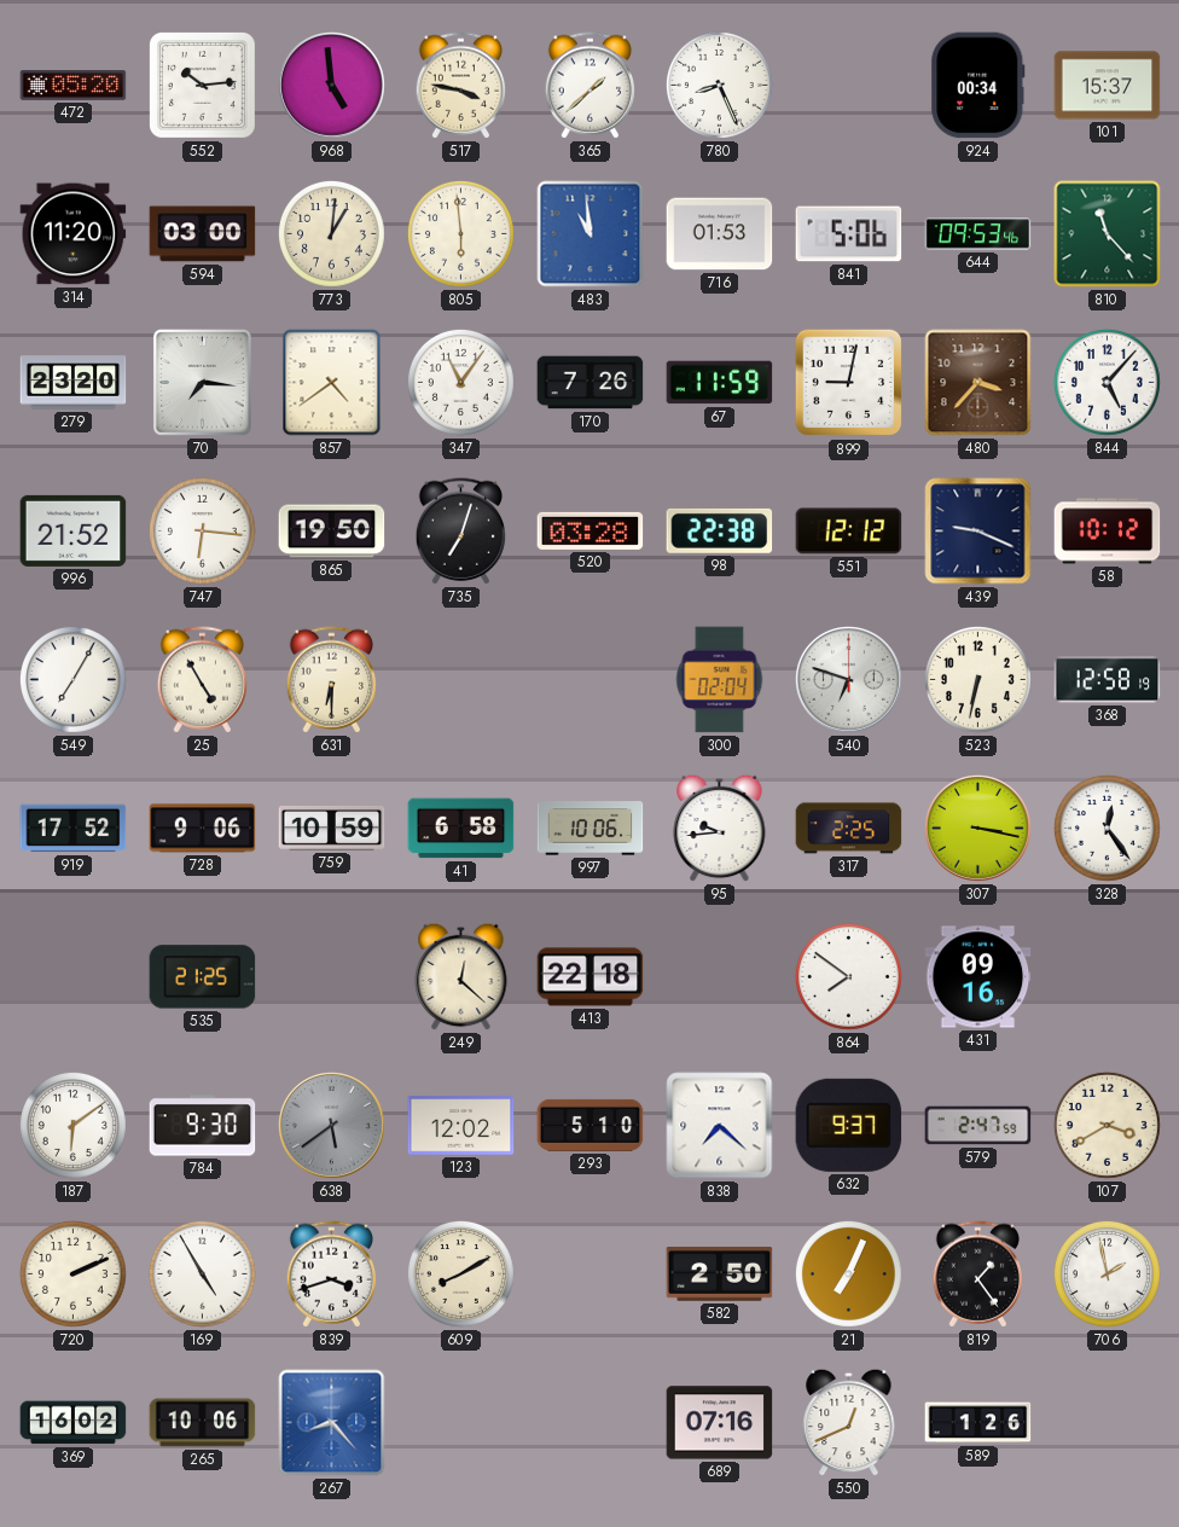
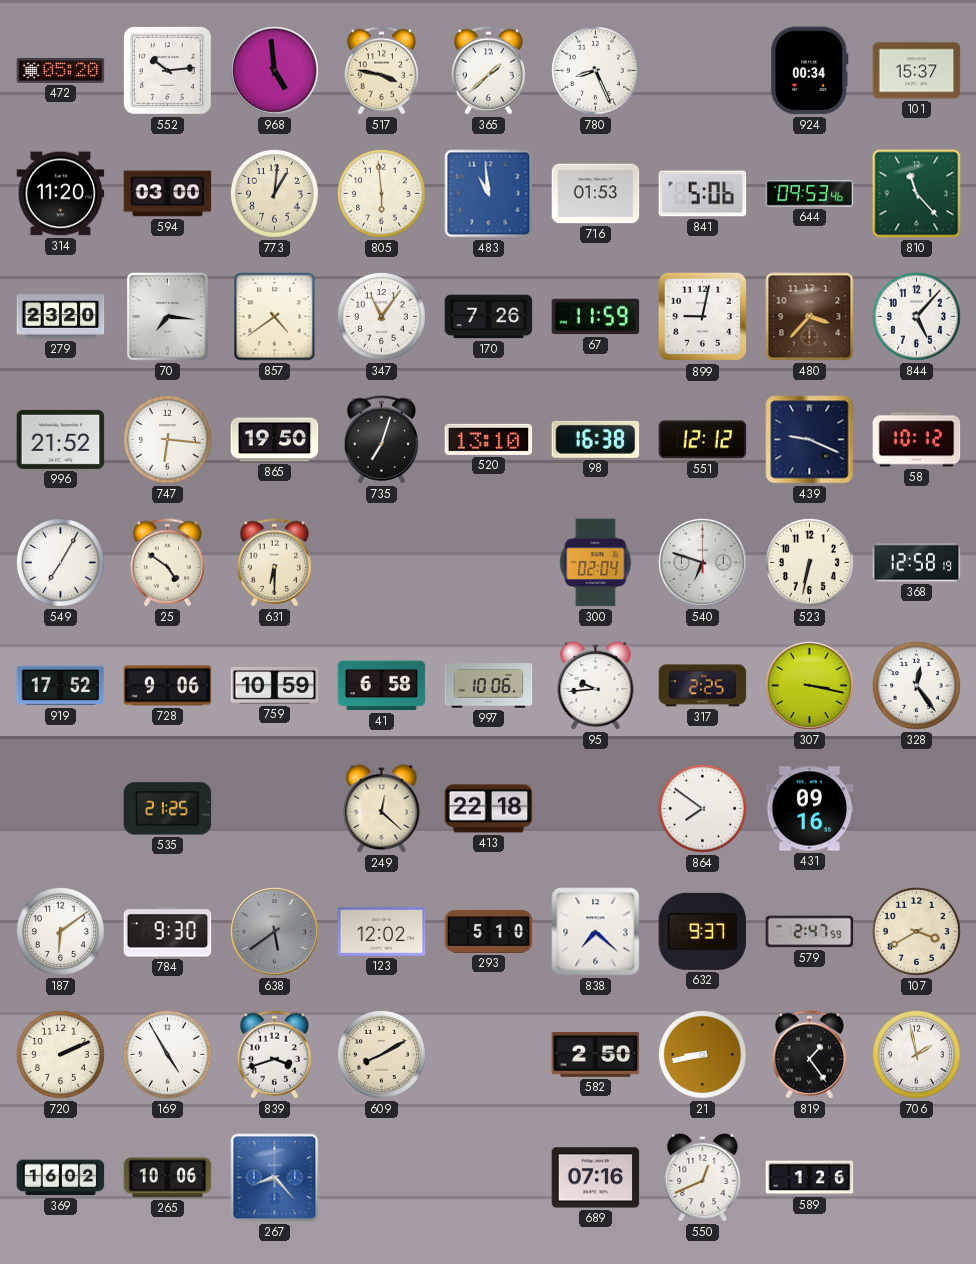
520: 03:28 -> 13:10
98: 22:38 -> 16:38
25: 4:55 -> 4:51
21: 7:04 -> 8:43
